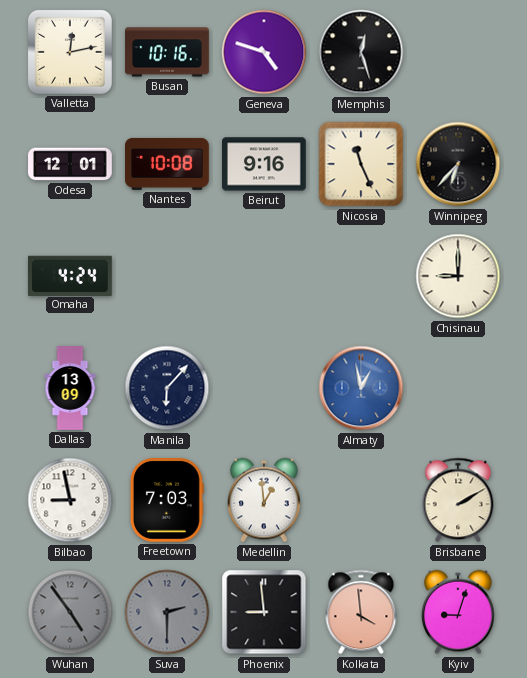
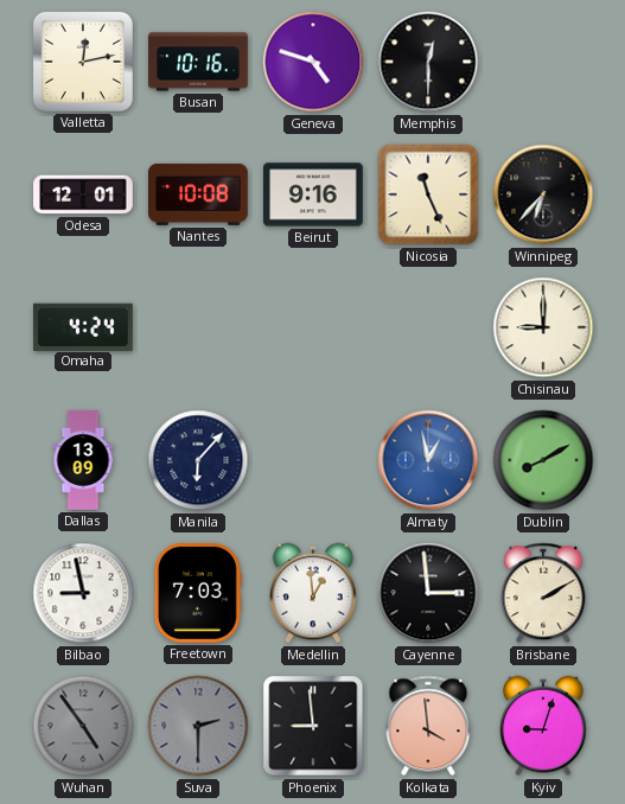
Memphis: 12:27 -> 12:30
Dublin: none -> 8:10
Cayenne: none -> 2:59
